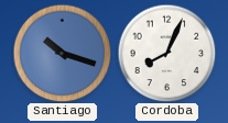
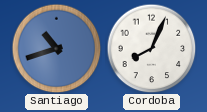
Santiago: 10:18 -> 10:42
